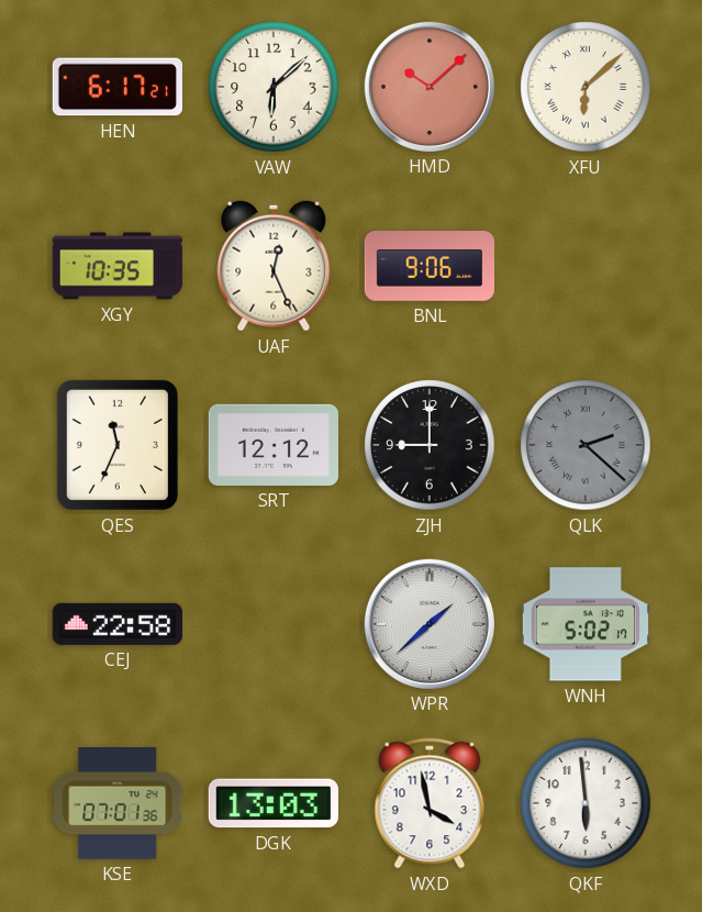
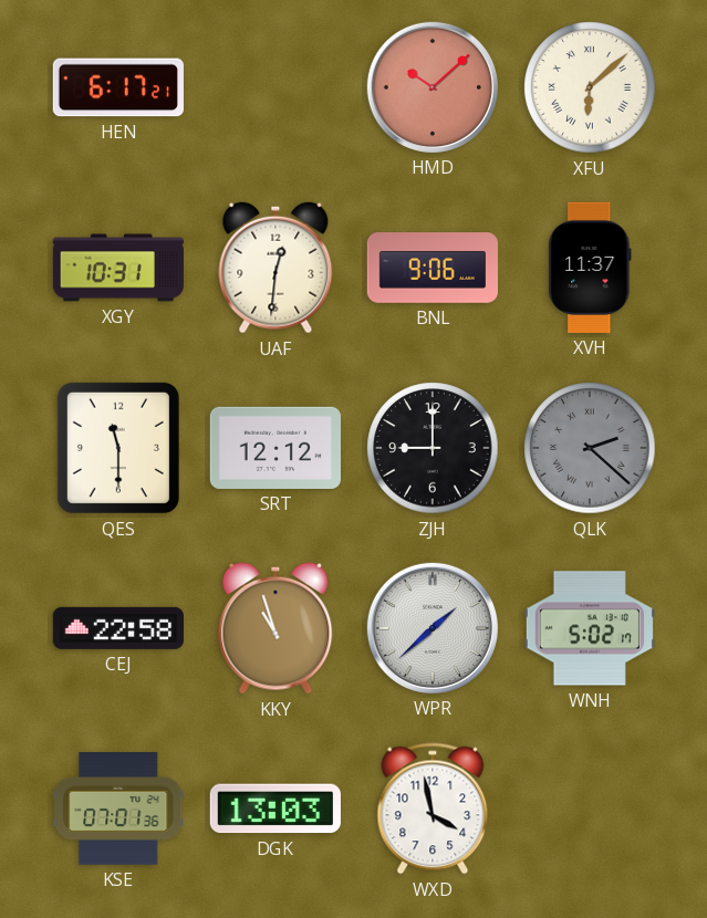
VAW: 6:08 -> none
XGY: 10:35 -> 10:31
UAF: 12:26 -> 12:31
XVH: none -> 11:37
QES: 11:34 -> 11:30
KKY: none -> 10:57
QKF: 5:59 -> none
